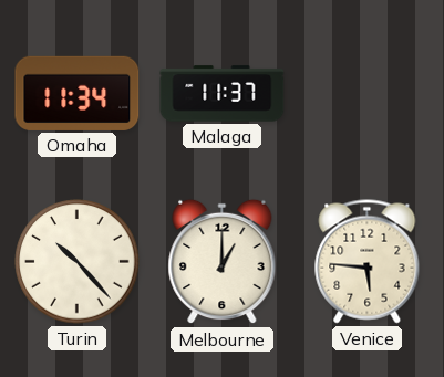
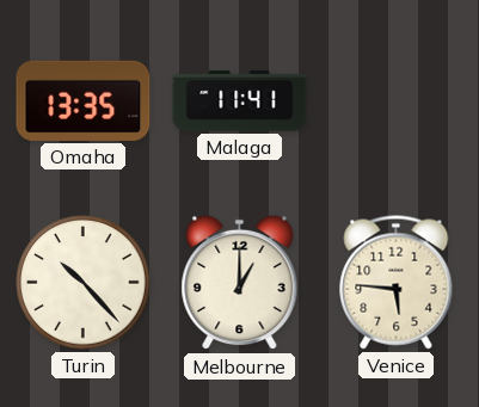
Omaha: 11:34 -> 13:35
Malaga: 11:37 -> 11:41
